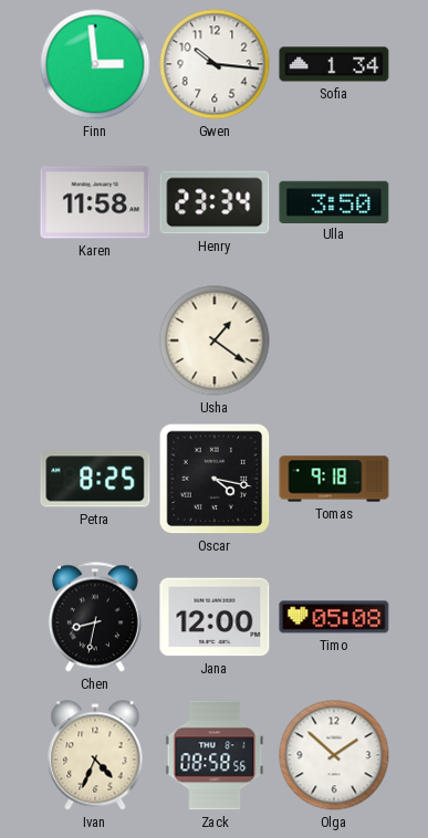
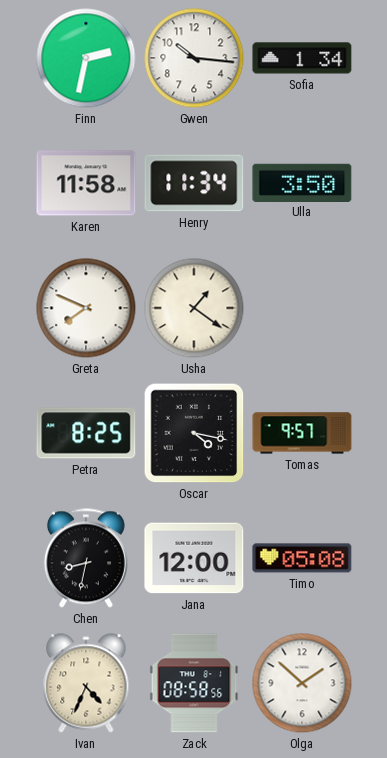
Finn: 2:59 -> 2:32
Henry: 23:34 -> 11:34
Greta: none -> 7:49
Tomas: 9:18 -> 9:57
